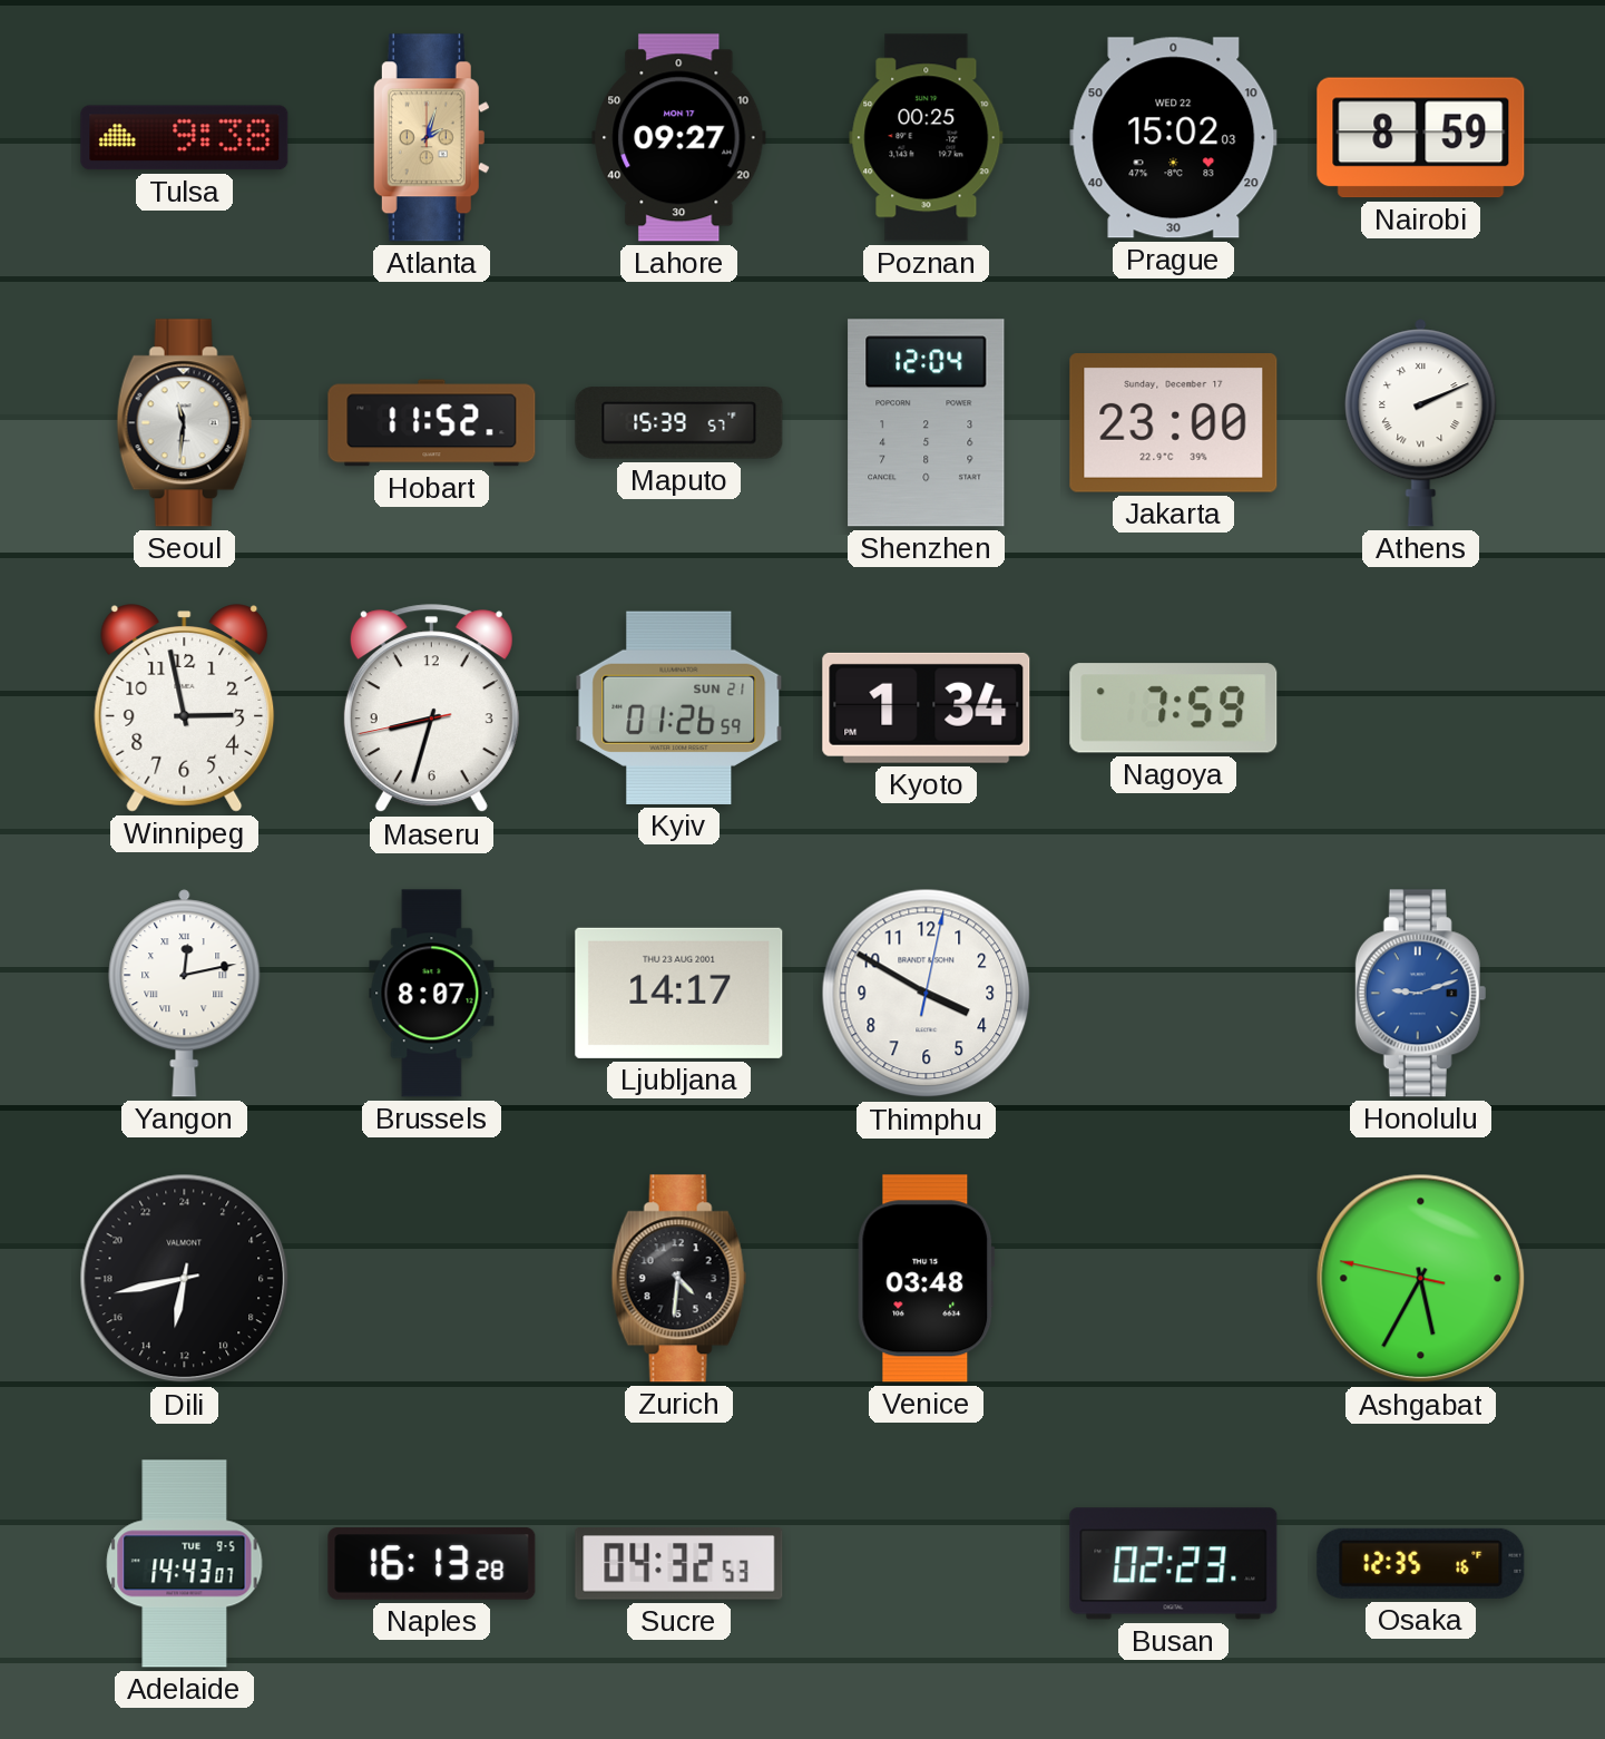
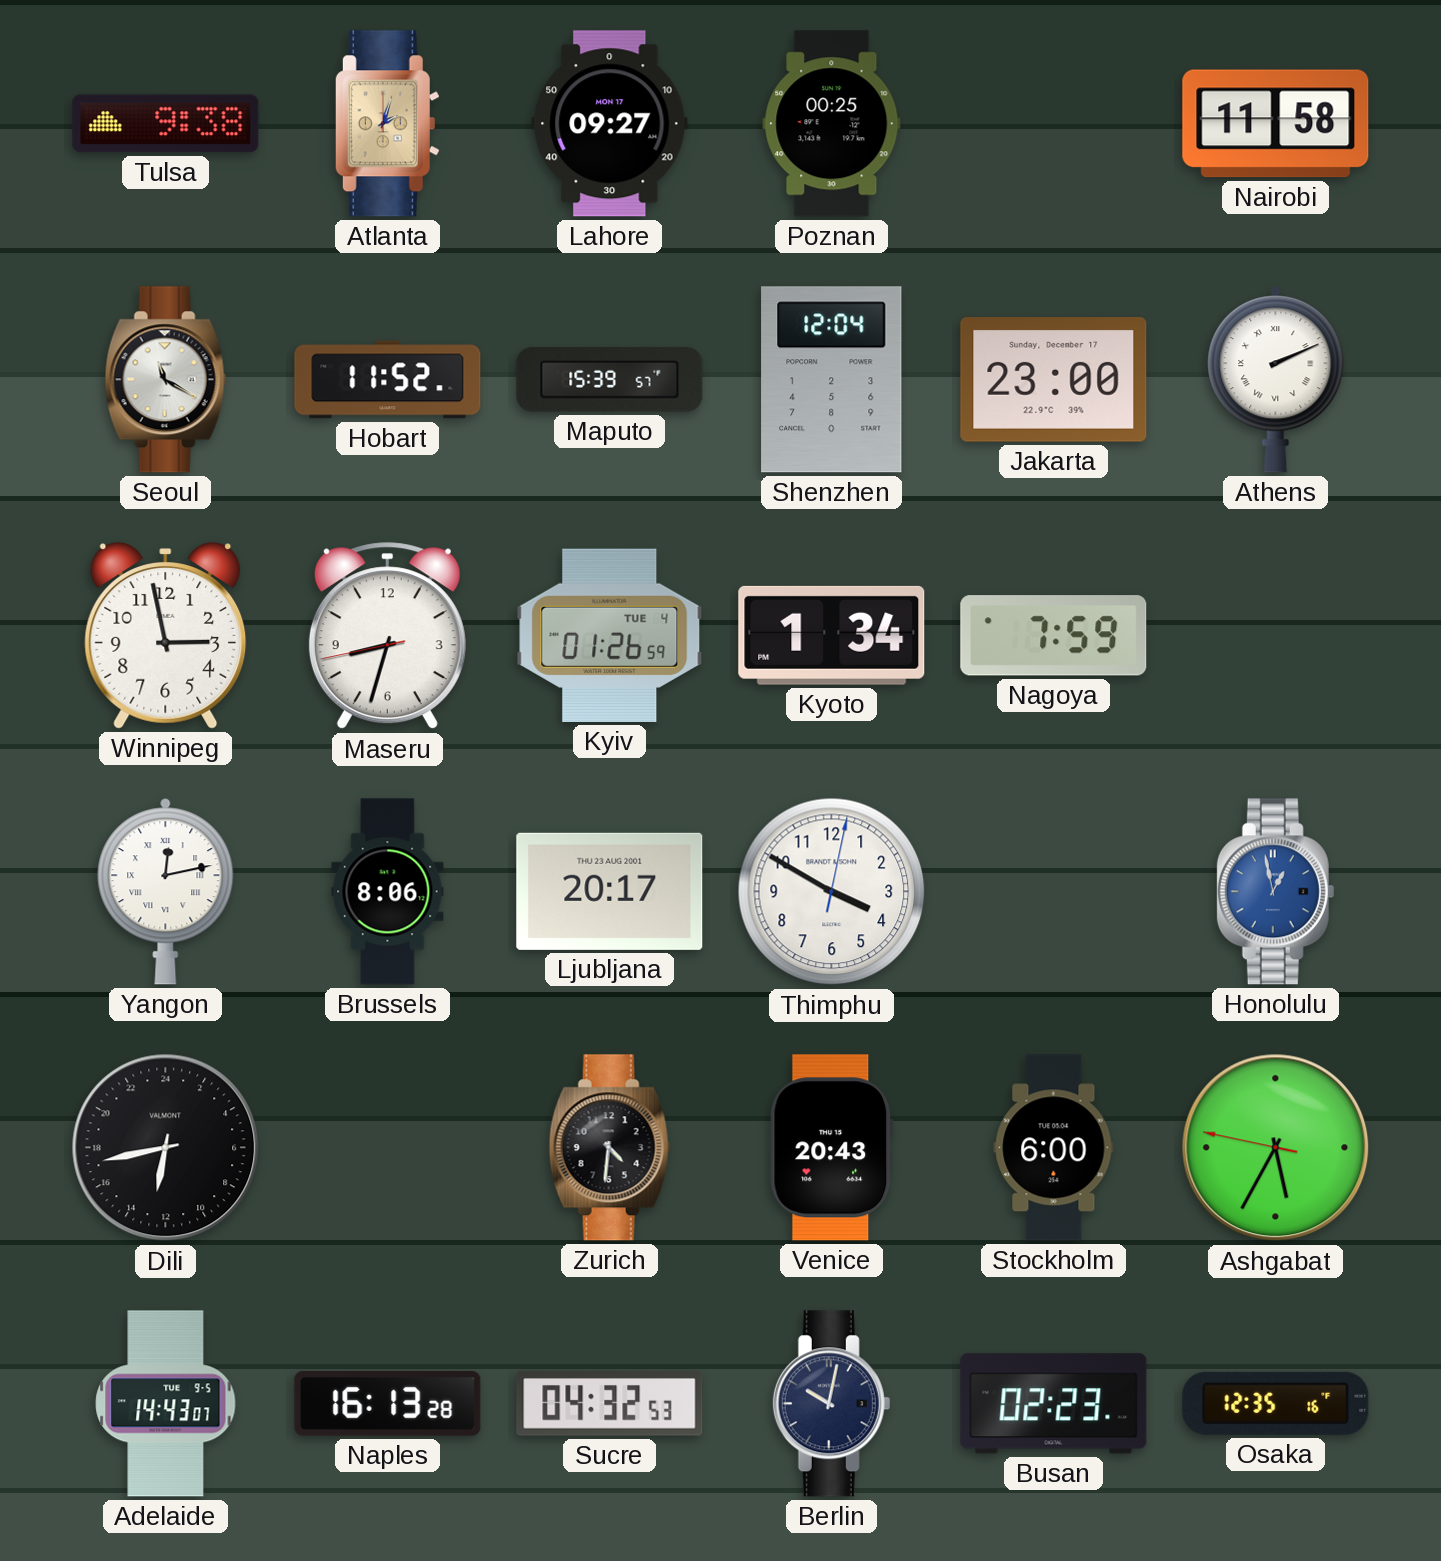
Prague: 15:02 -> none
Nairobi: 8:59 -> 11:58
Seoul: 11:31 -> 11:20
Kyiv date: SUN 21 -> TUE 4
Brussels: 8:07 -> 8:06
Ljubljana: 14:17 -> 20:17
Honolulu: 9:12 -> 12:58
Venice: 03:48 -> 20:43
Stockholm: none -> 6:00
Berlin: none -> 10:02
